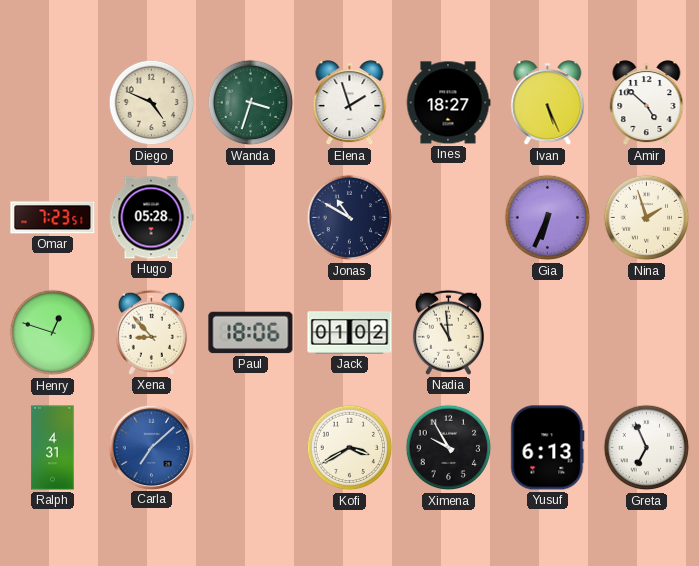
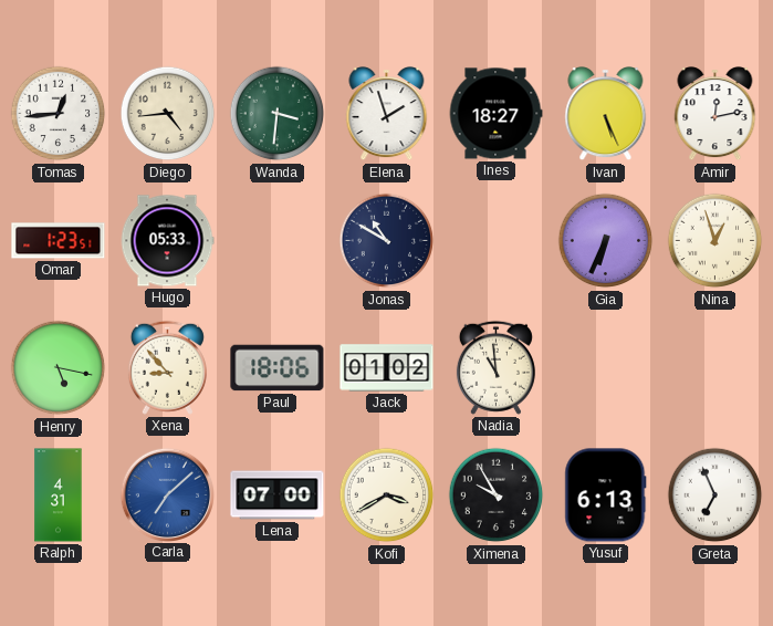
Tomas: none -> 12:44
Diego: 4:49 -> 4:44
Wanda: 3:33 -> 3:31
Amir: 4:52 -> 12:13
Omar: 7:23 -> 1:23
Hugo: 05:28 -> 05:33
Nina: 1:57 -> 12:57
Henry: 12:48 -> 5:17
Lena: none -> 07:00
